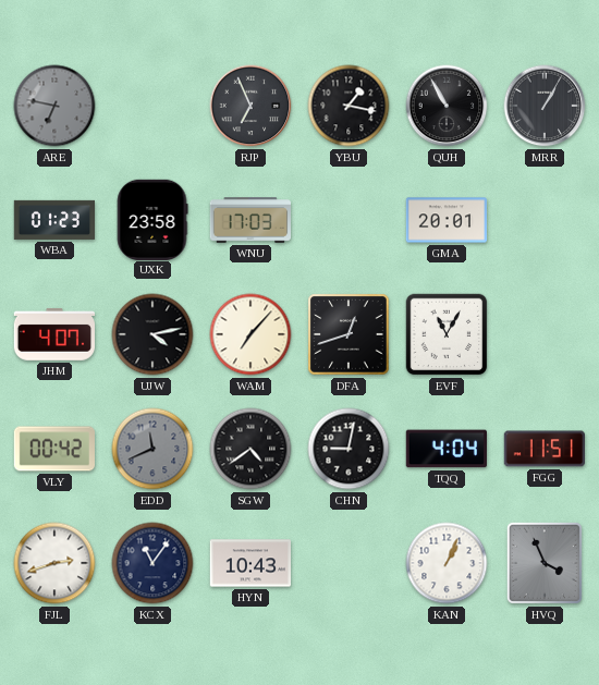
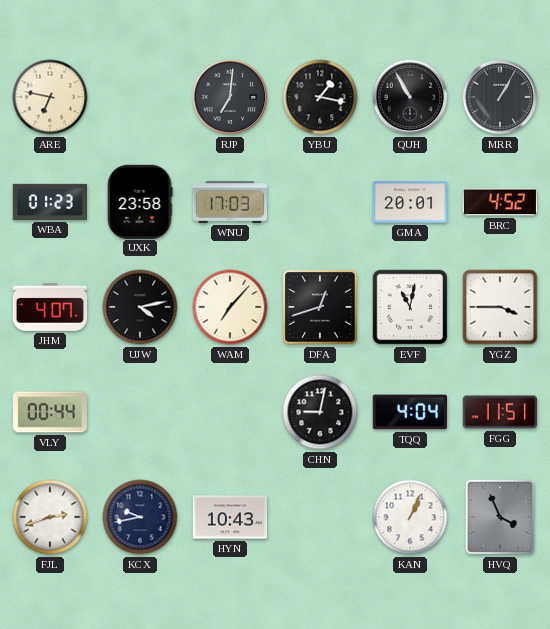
ARE dial: grey -> cream
RJP: 6:56 -> 7:01
BRC: none -> 4:52
EVF: 11:05 -> 11:02
YGZ: none -> 3:45
VLY: 00:42 -> 00:44
EDD: 11:41 -> none
SGW: 4:39 -> none
KCX: 11:06 -> 9:43
